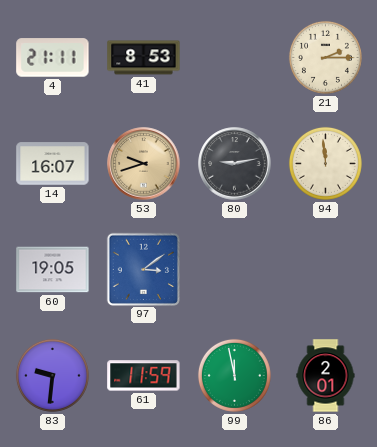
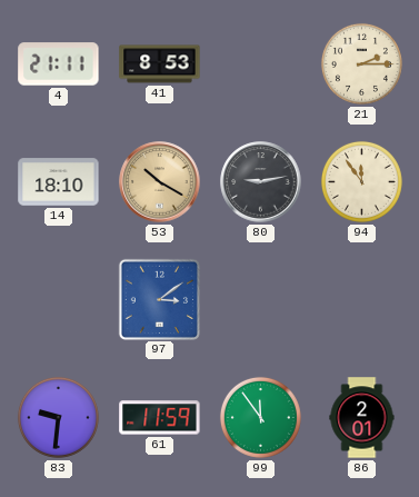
14: 16:07 -> 18:10
53: 9:42 -> 10:20
94: 11:59 -> 11:54
60: 19:05 -> none
99: 11:58 -> 11:54
